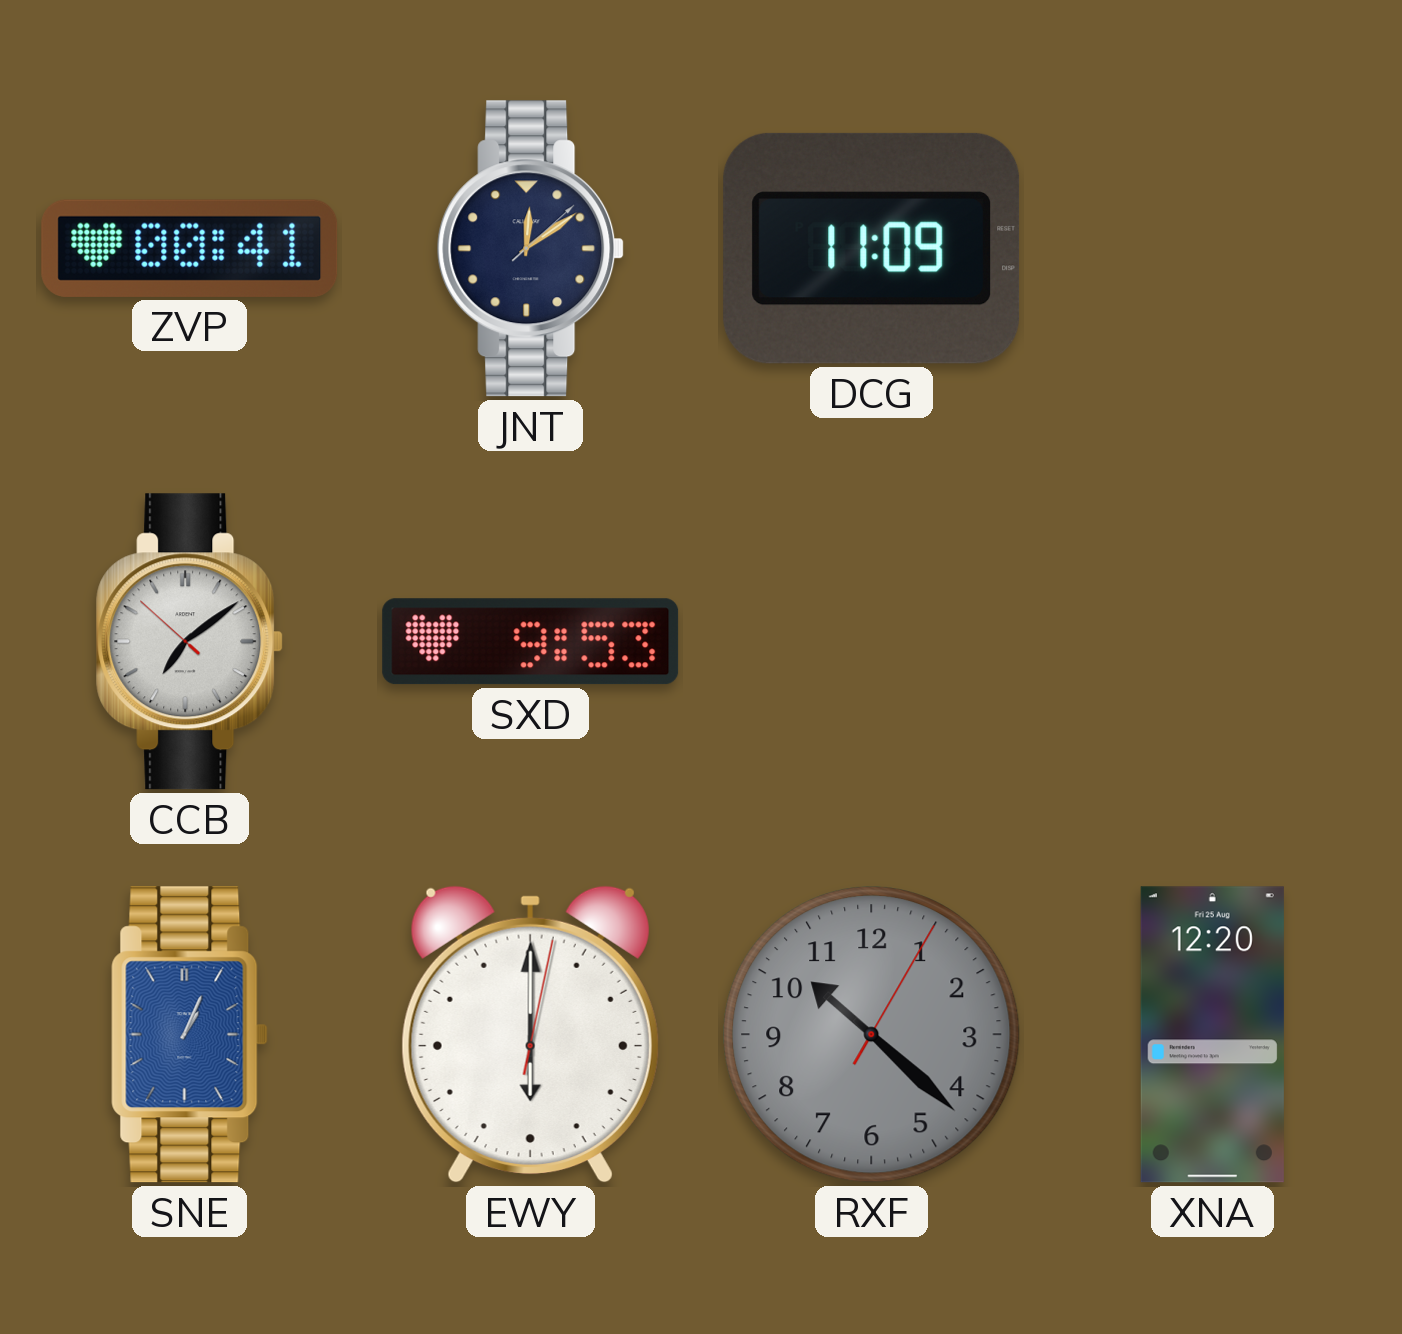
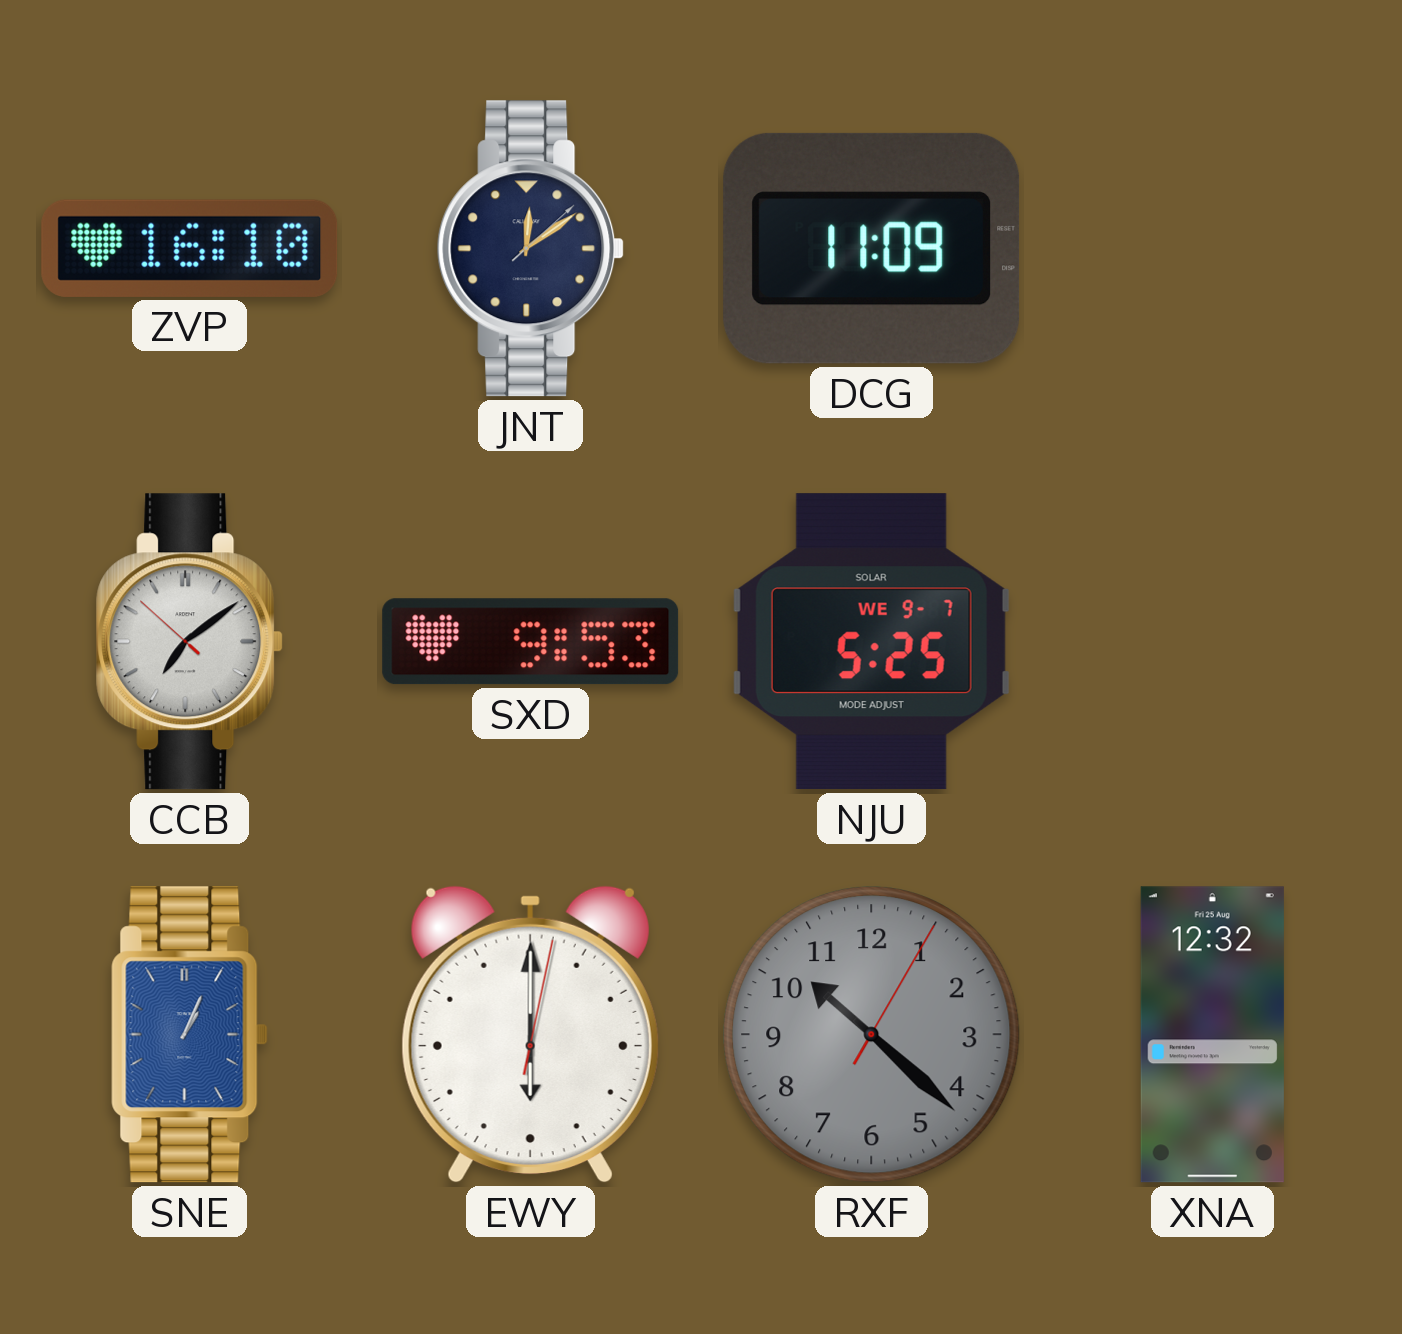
ZVP: 00:41 -> 16:10
NJU: none -> 5:25
XNA: 12:20 -> 12:32
